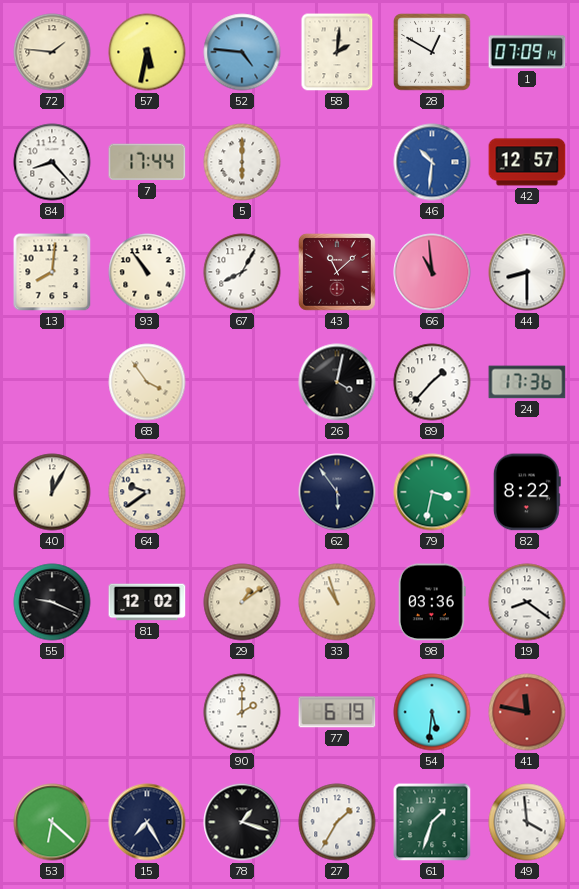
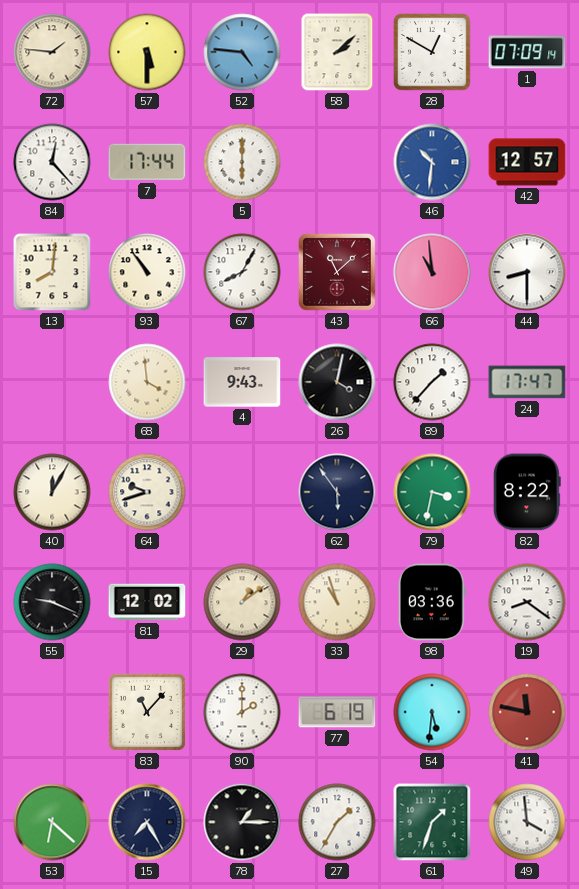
57: 5:32 -> 5:30
58: 2:01 -> 2:08
84: 8:23 -> 12:23
68: 3:54 -> 3:59
4: none -> 9:43
24: 17:36 -> 17:47
64: 9:39 -> 9:42
83: none -> 11:07
78: 1:18 -> 1:15
